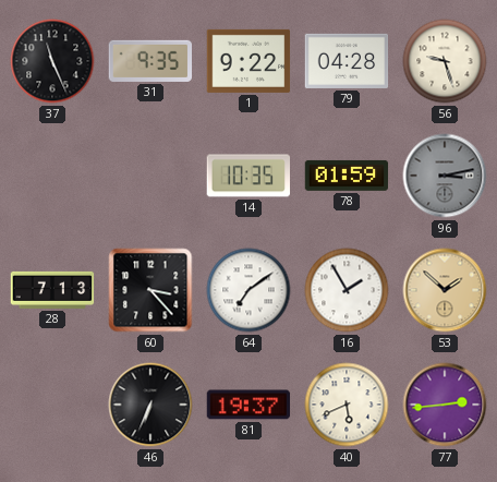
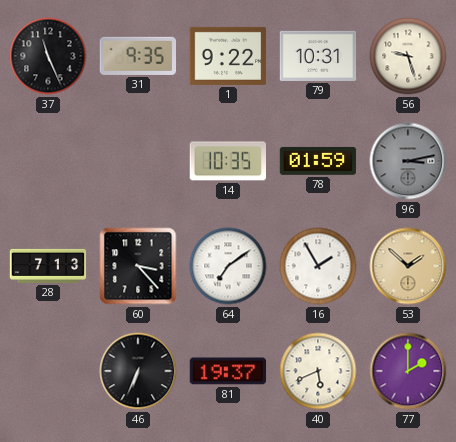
79: 04:28 -> 10:31
77: 2:44 -> 2:00
